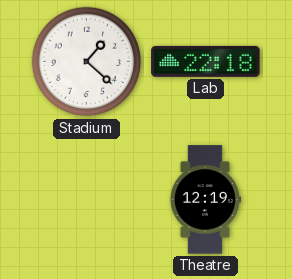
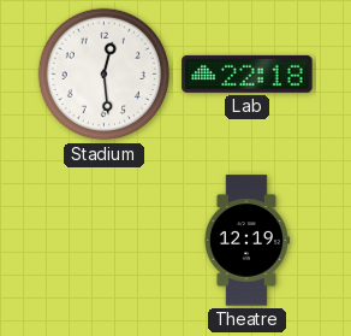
Stadium: 1:22 -> 12:29
